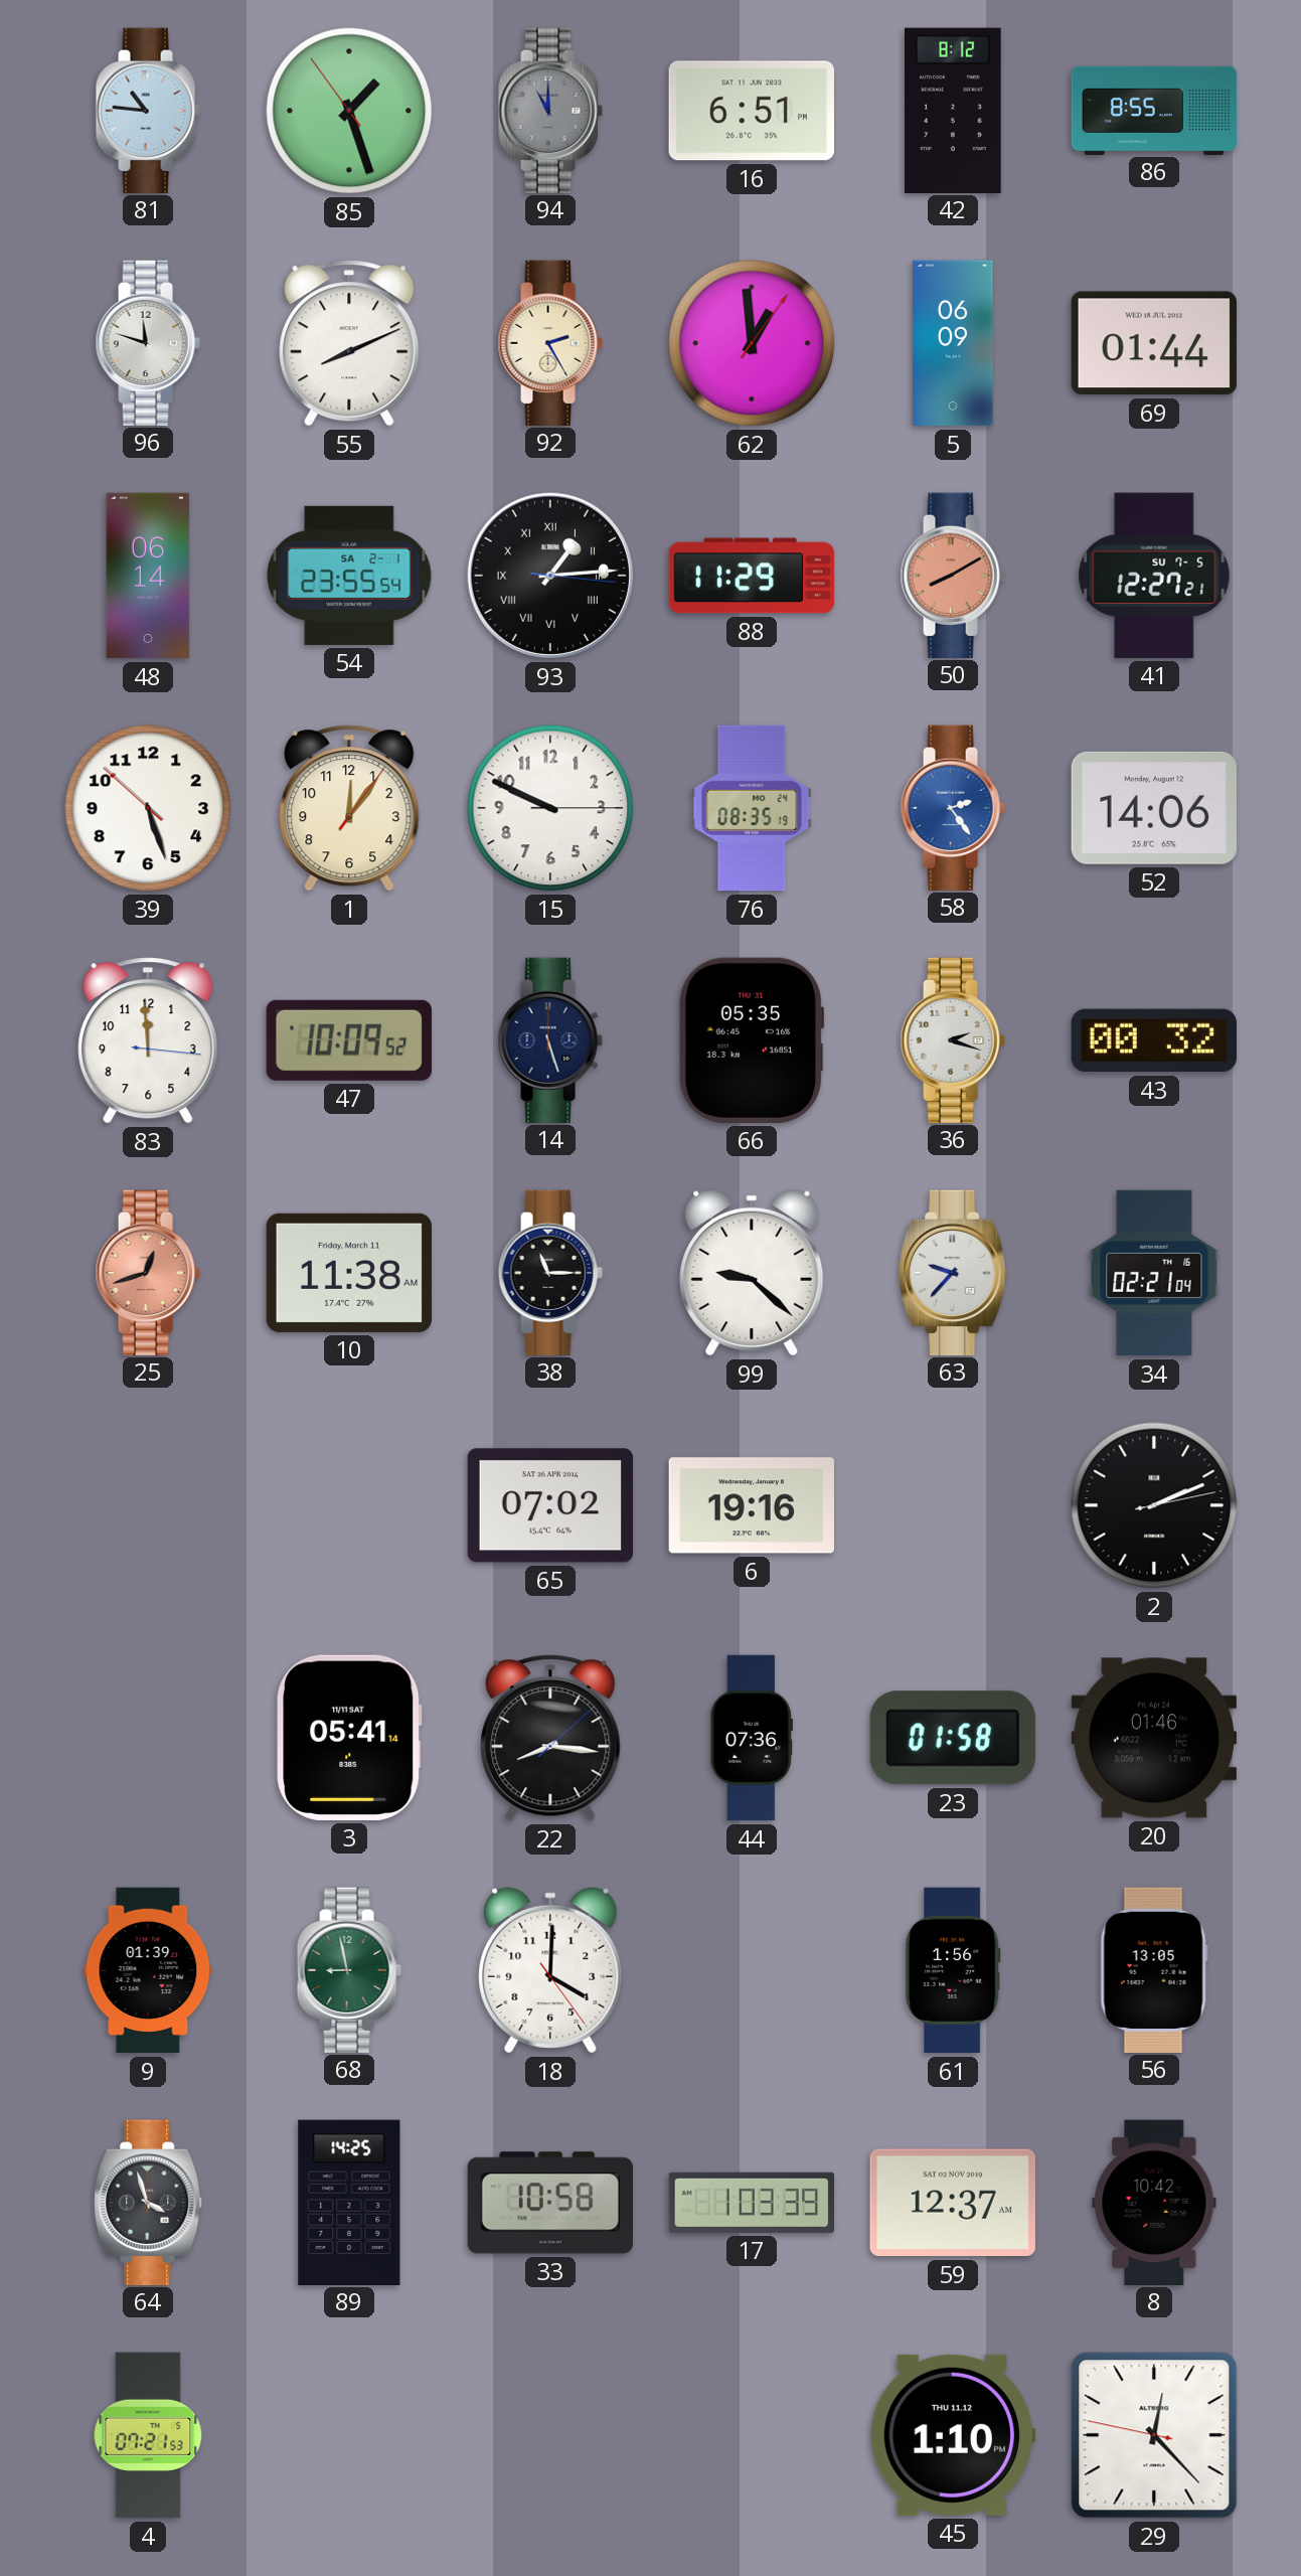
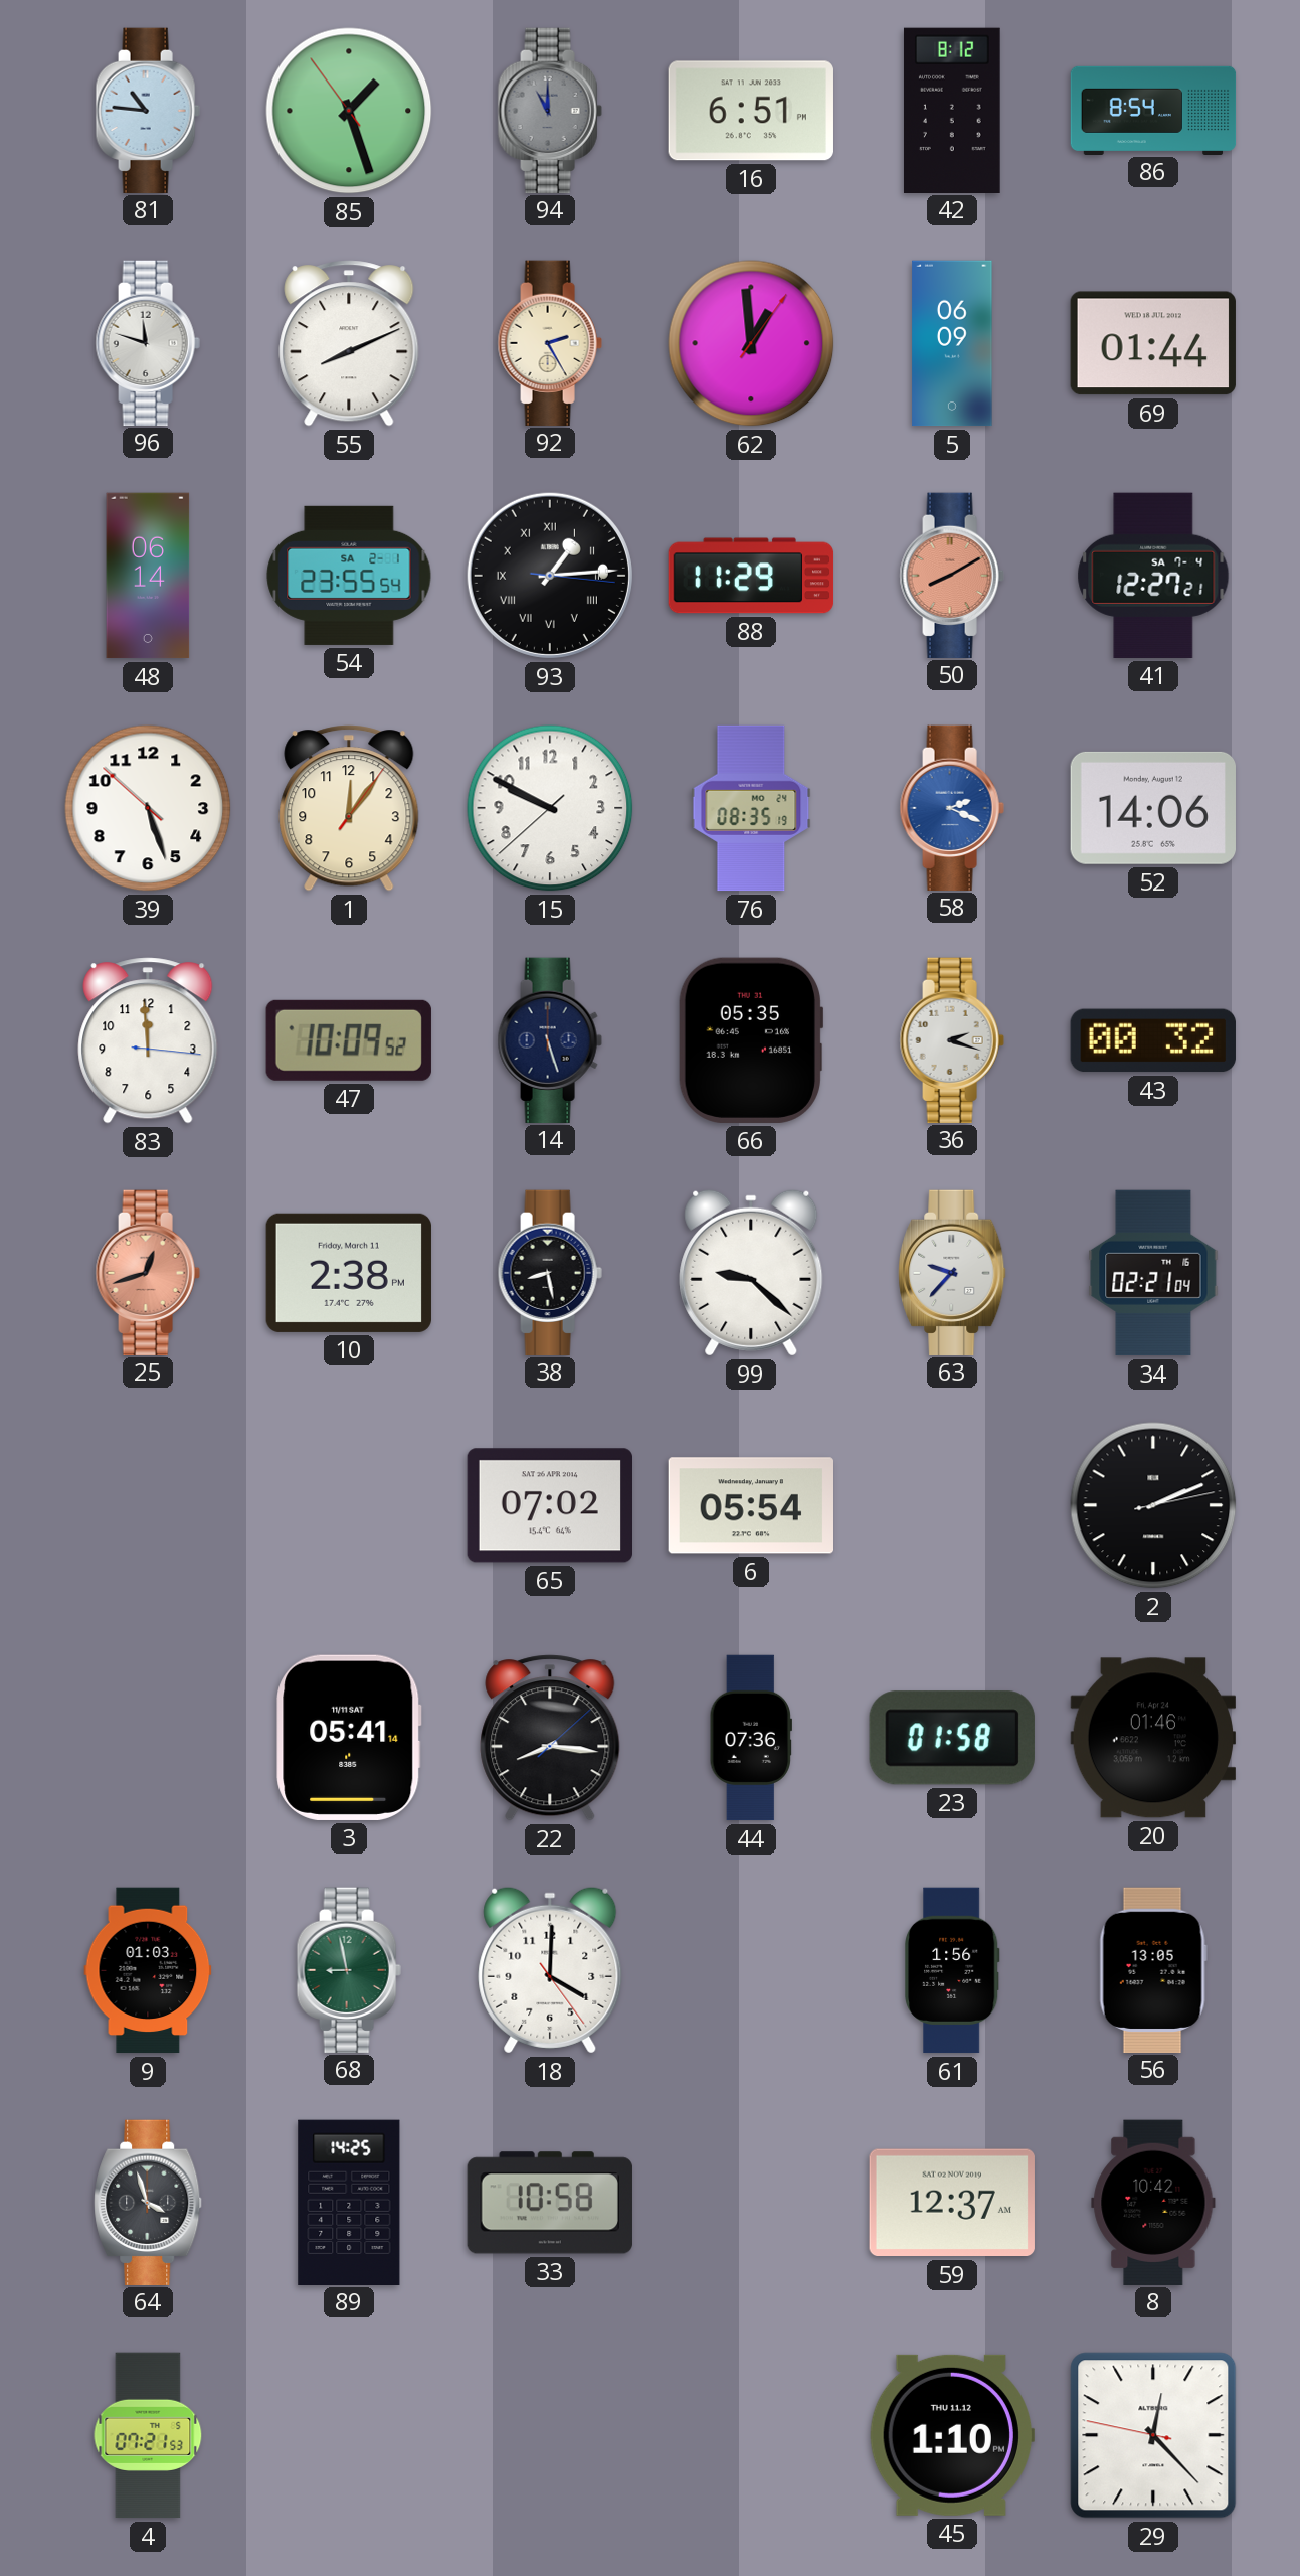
86: 8:55 -> 8:54
41 date: SU 7-5 -> SA 7-4
15: 9:49:15 -> 9:49:38
58: 2:24 -> 2:19
10: 11:38 -> 2:38
38: 11:15 -> 8:28
6: 19:16 -> 05:54
9: 01:39 -> 01:03
17: 1:03 -> none
